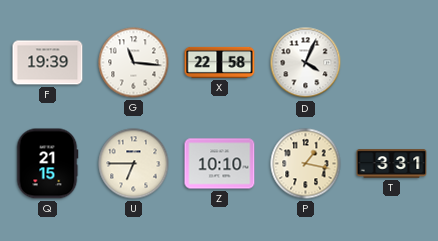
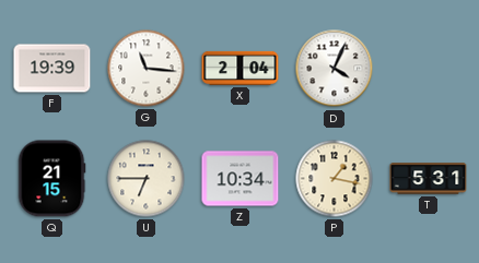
X: 22:58 -> 2:04
Z: 10:10 -> 10:34
T: 3:31 -> 5:31
